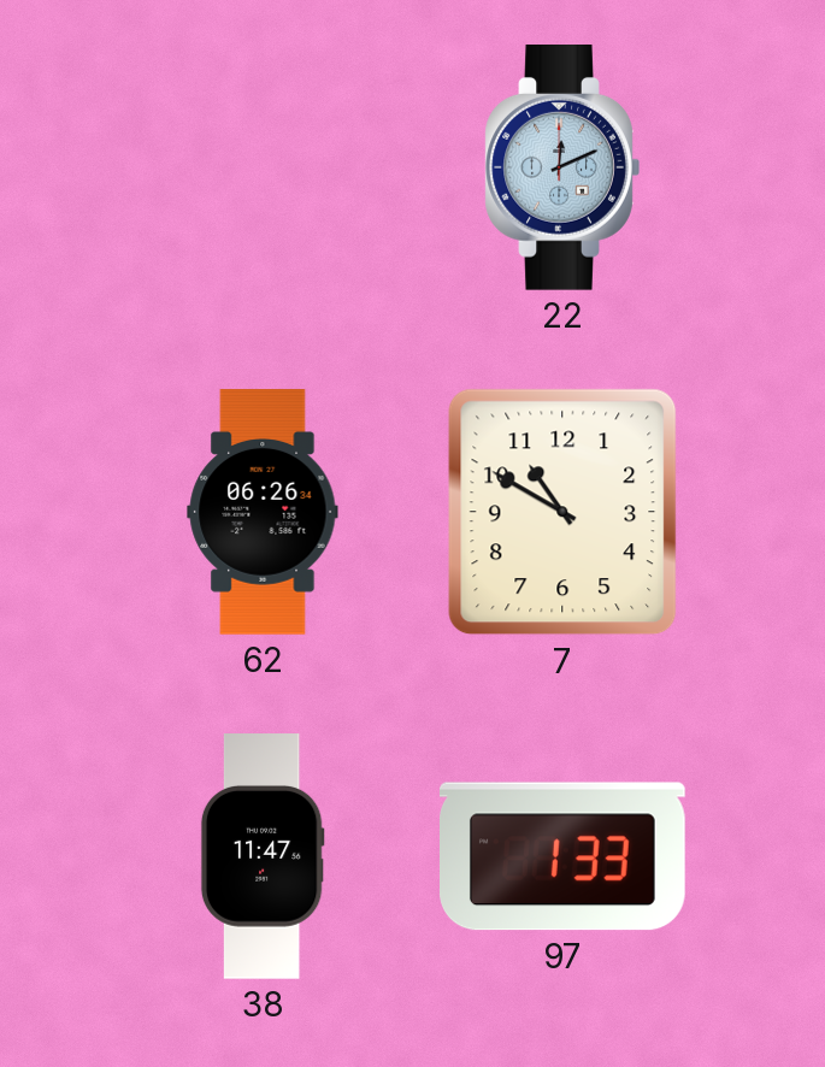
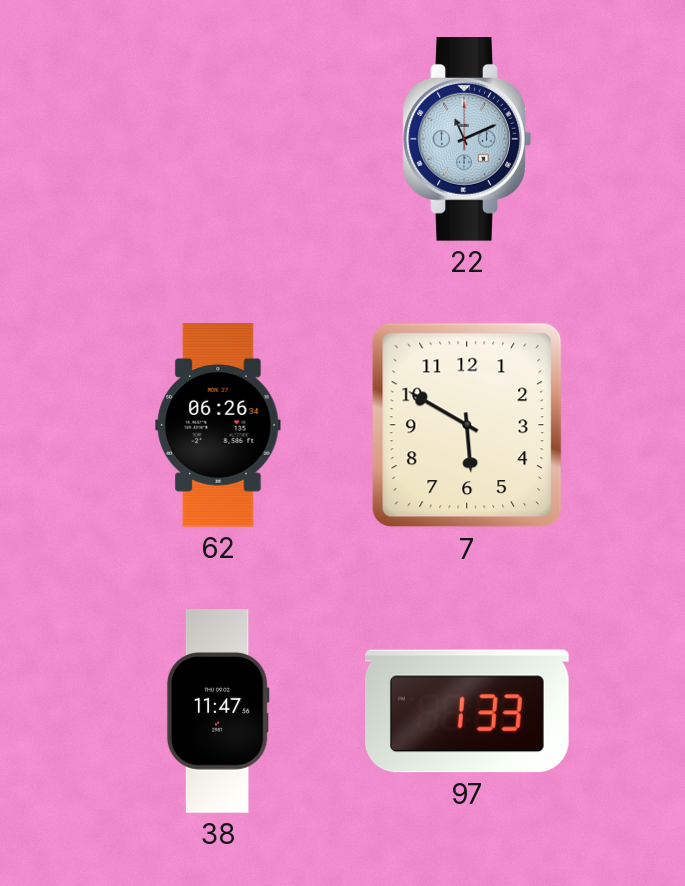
22: 12:11 -> 11:11
7: 10:50 -> 5:50
